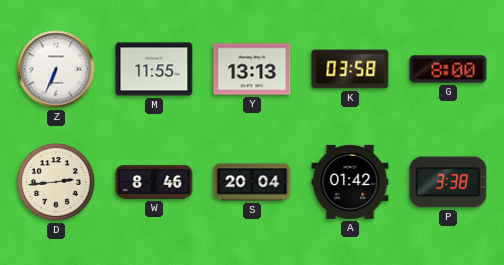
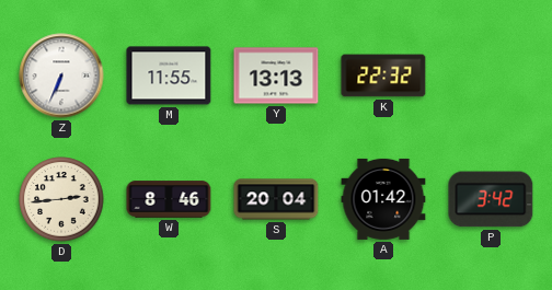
K: 03:58 -> 22:32
G: 8:00 -> none
P: 3:38 -> 3:42
